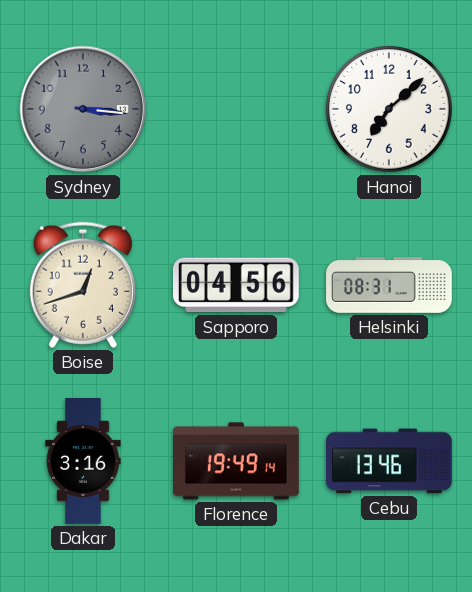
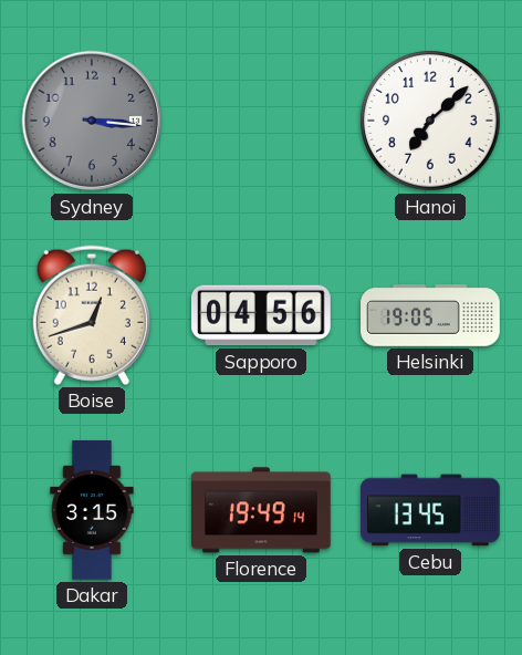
Helsinki: 08:31 -> 19:05
Dakar: 3:16 -> 3:15
Cebu: 13:46 -> 13:45
